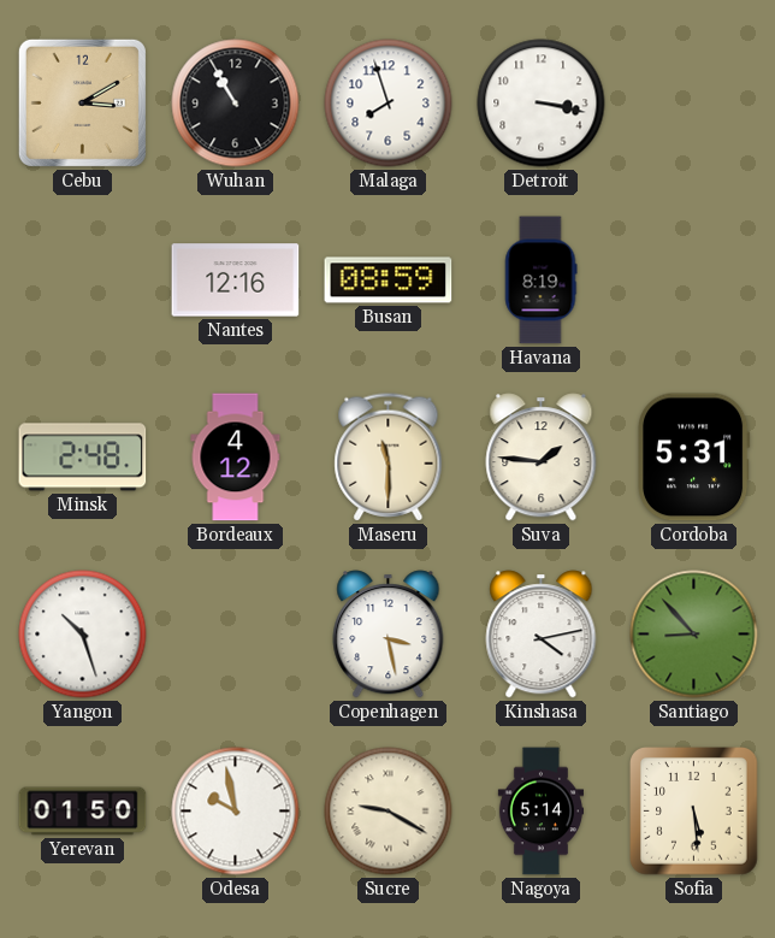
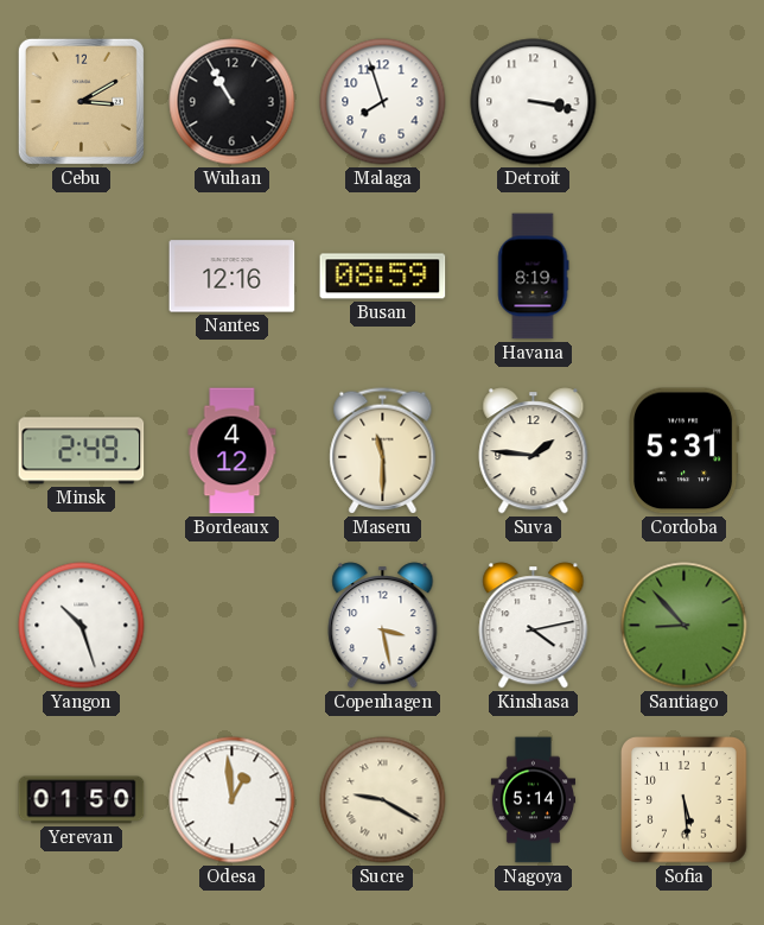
Minsk: 2:48 -> 2:49
Odesa: 9:58 -> 12:59
